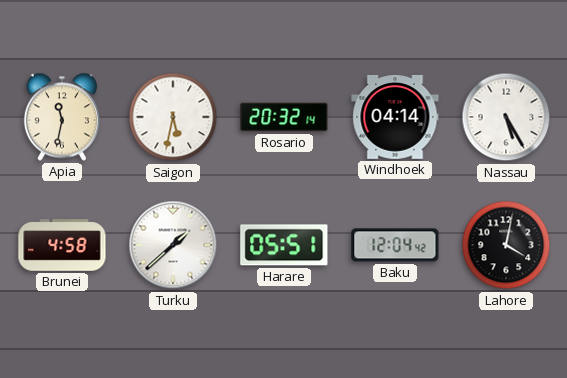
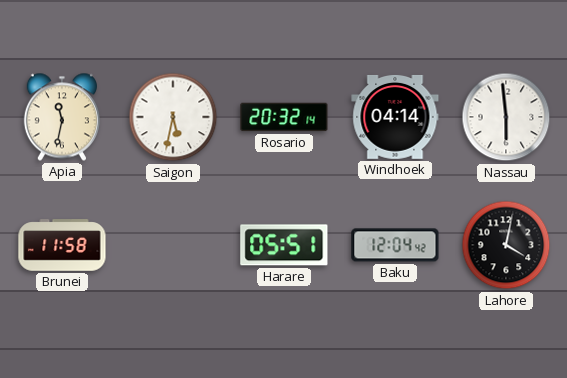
Nassau: 5:25 -> 5:59
Brunei: 4:58 -> 11:58
Turku: 1:38 -> none
